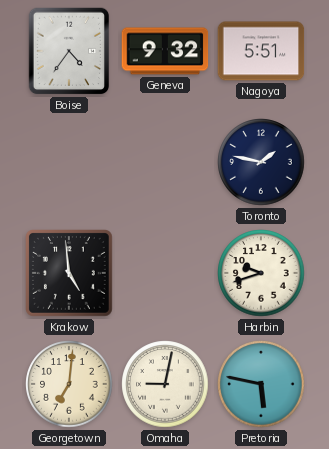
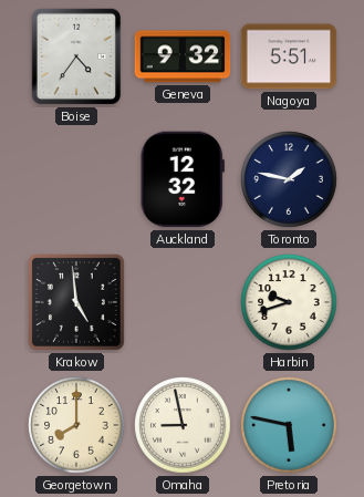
Auckland: none -> 12:32
Georgetown: 7:01 -> 8:00
Omaha: 9:02 -> 8:58
